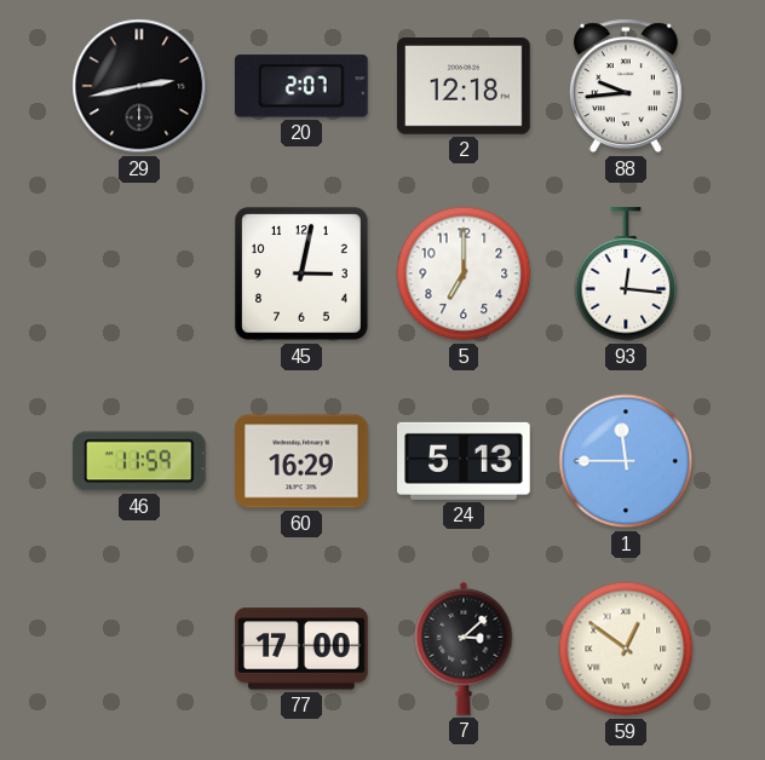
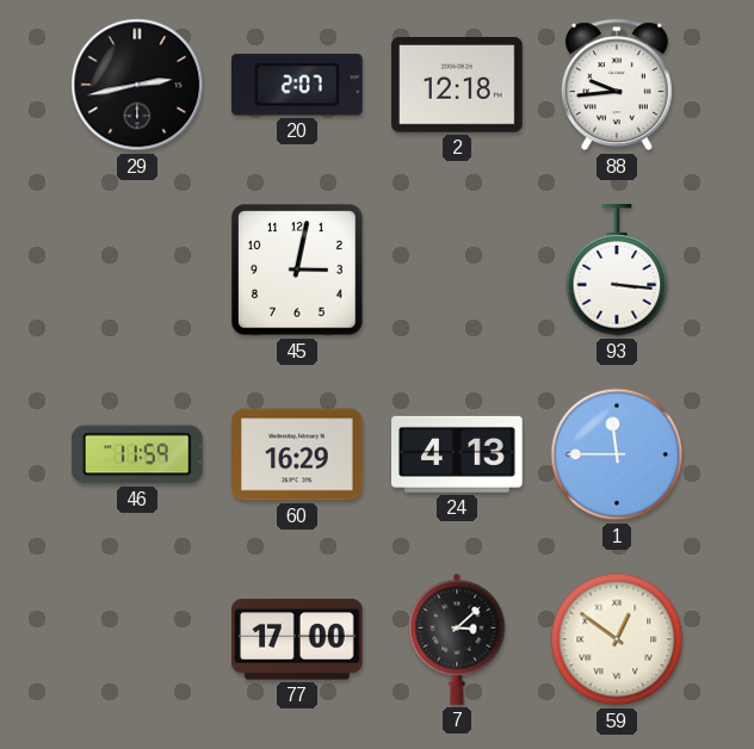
5: 7:00 -> none
93: 12:16 -> 3:16
24: 5:13 -> 4:13
